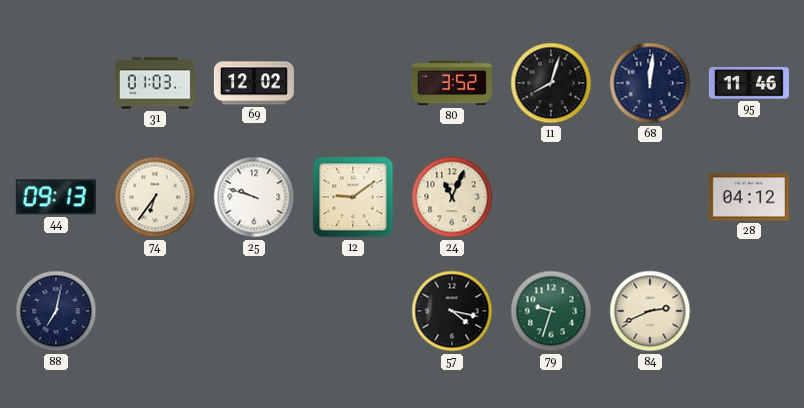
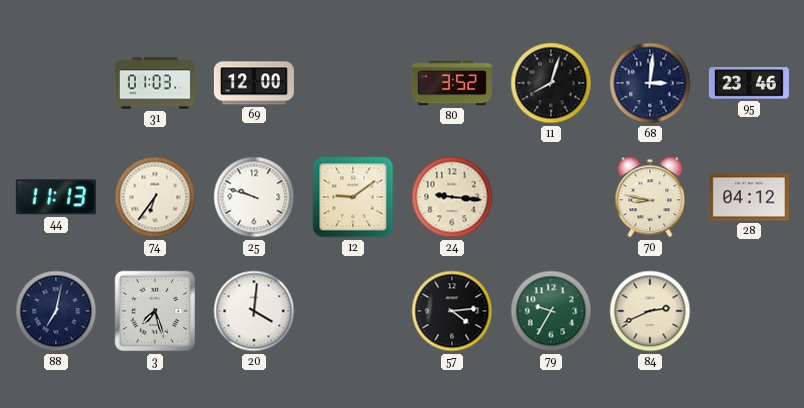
69: 12:02 -> 12:00
68: 12:01 -> 3:01
95: 11:46 -> 23:46
44: 09:13 -> 11:13
24: 11:04 -> 9:16
70: none -> 8:47
3: none -> 7:27
20: none -> 4:01
57: 4:17 -> 4:14
79: 9:33 -> 9:35
